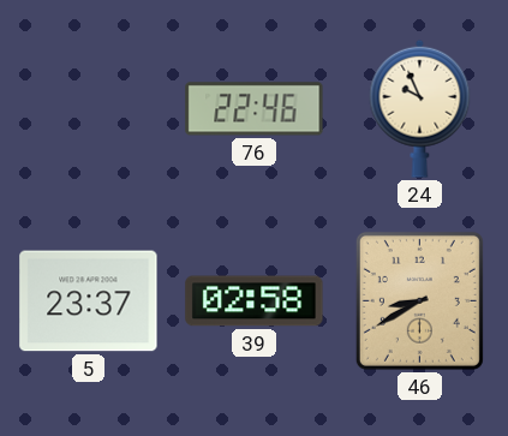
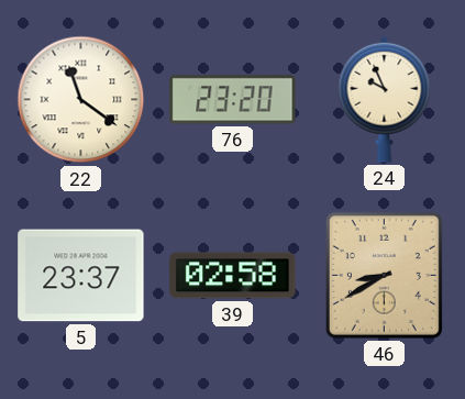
22: none -> 11:21
76: 22:46 -> 23:20
